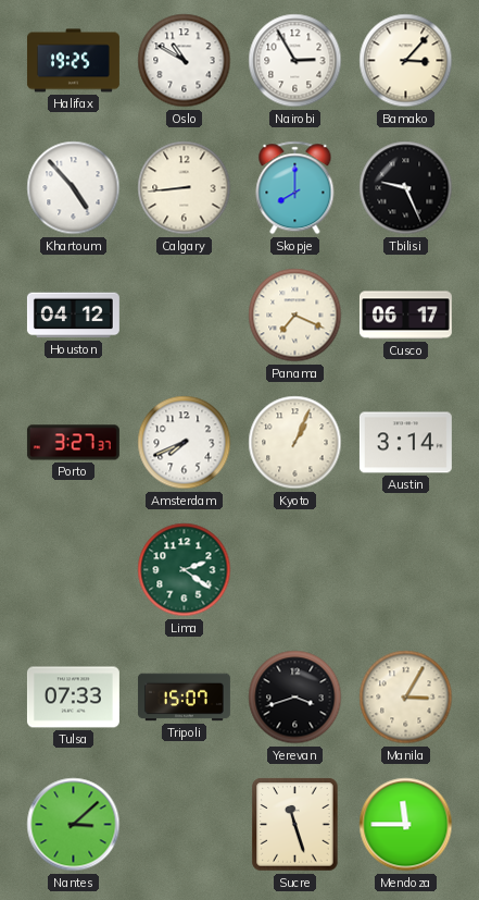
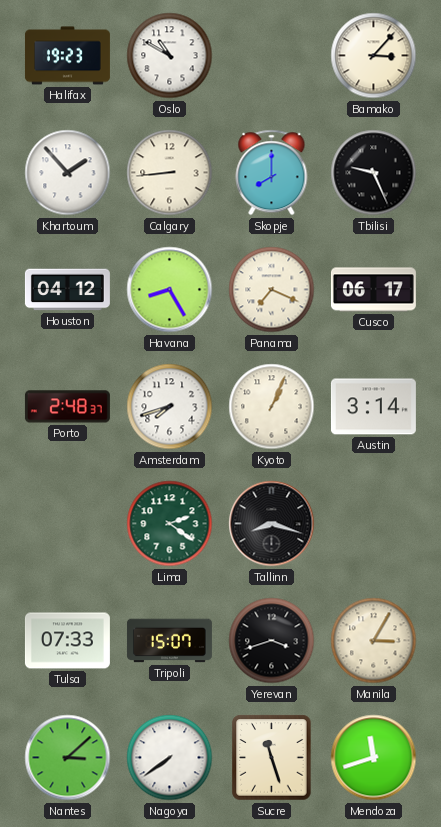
Halifax: 19:25 -> 19:23
Nairobi: 2:55 -> none
Khartoum: 4:53 -> 1:53
Havana: none -> 8:25
Porto: 3:27 -> 2:48
Amsterdam: 7:41 -> 7:42
Tallinn: none -> 8:18
Nagoya: none -> 7:39
Mendoza: 11:45 -> 11:42
